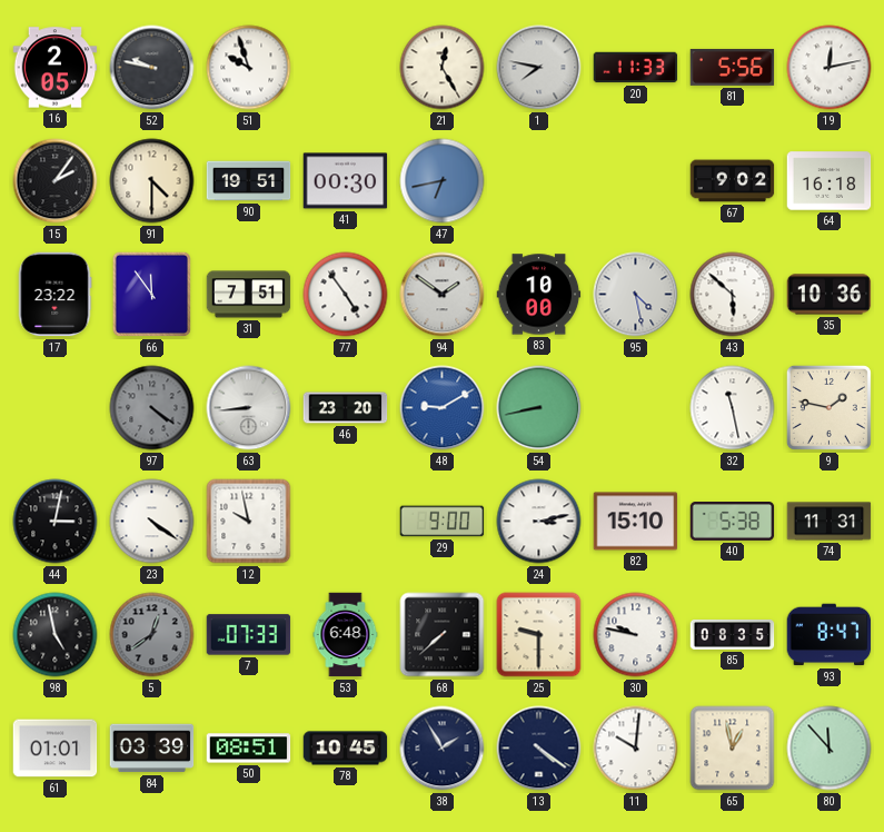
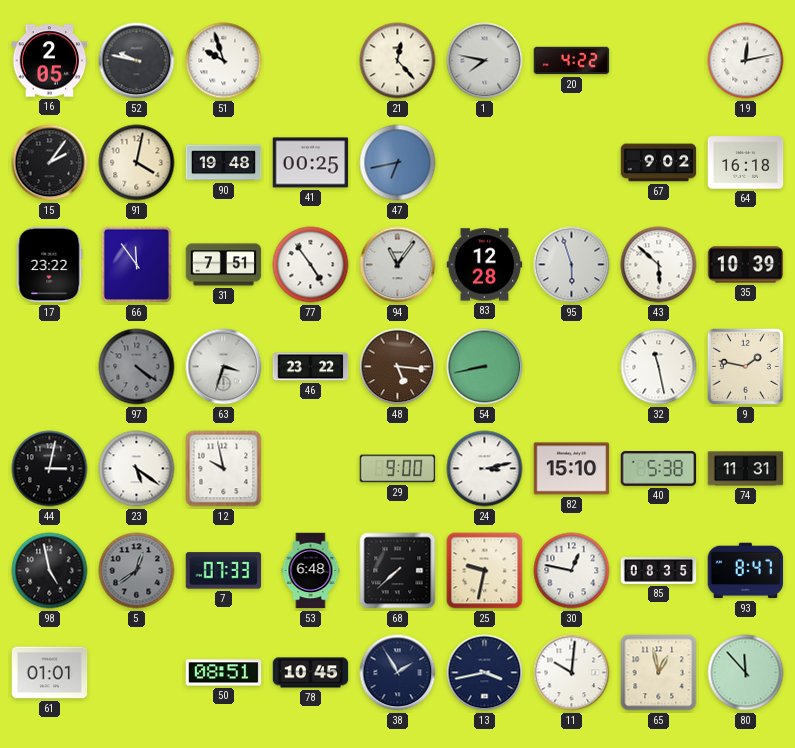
21: 12:25 -> 12:23
20: 11:33 -> 4:22
81: 5:56 -> none
91: 4:30 -> 4:02
90: 19:51 -> 19:48
41: 00:30 -> 00:25
94: 1:51 -> 11:06
83: 10:00 -> 12:28
95: 4:28 -> 5:57
35: 10:36 -> 10:39
63: 8:44 -> 3:33
46: 23:20 -> 23:22
48: 9:10 -> 5:16
48 dial: blue -> brown
23: 4:21 -> 5:21
25: 9:30 -> 9:32
30: 9:47 -> 12:47
84: 03:39 -> none
13: 4:21 -> 3:43
